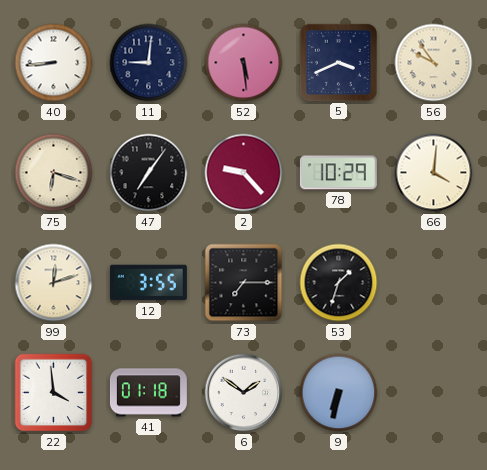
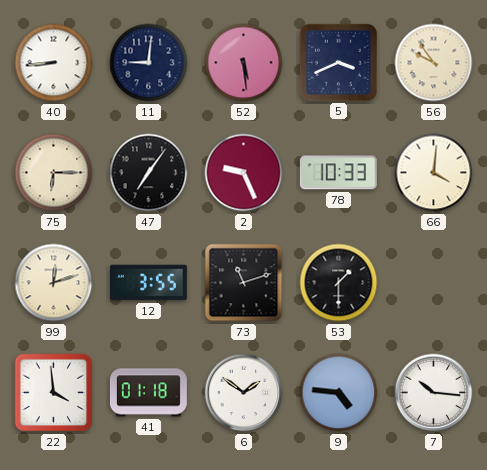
75: 6:18 -> 6:15
2: 9:23 -> 9:26
78: 10:29 -> 10:33
73: 7:15 -> 11:12
53: 1:33 -> 1:30
9: 6:32 -> 4:46
7: none -> 10:16
